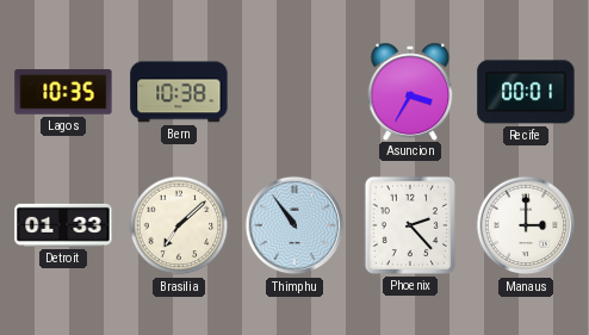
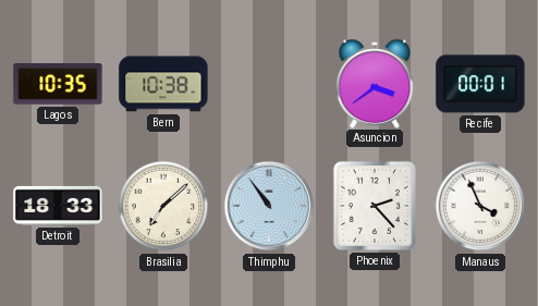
Asuncion: 3:35 -> 3:39
Detroit: 01:33 -> 18:33
Manaus: 3:00 -> 3:56
